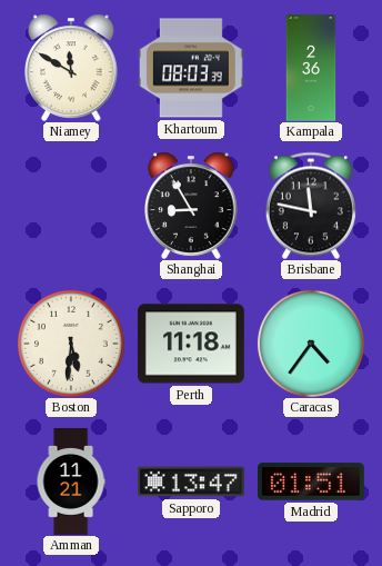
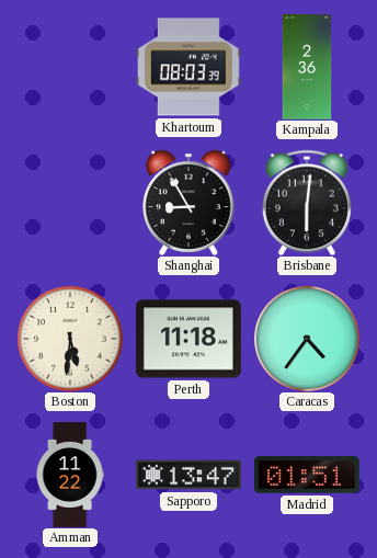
Niamey: 11:50 -> none
Brisbane: 11:47 -> 6:01
Amman: 11:21 -> 11:22
